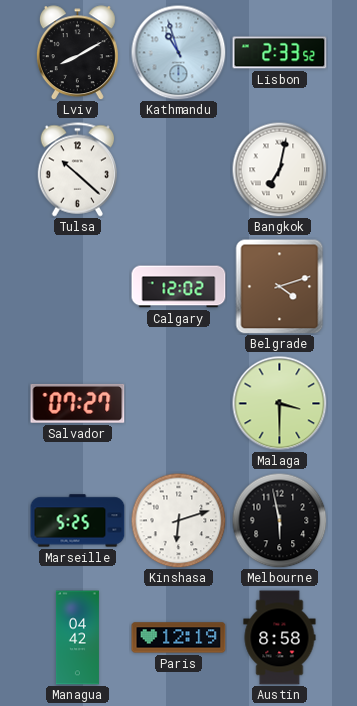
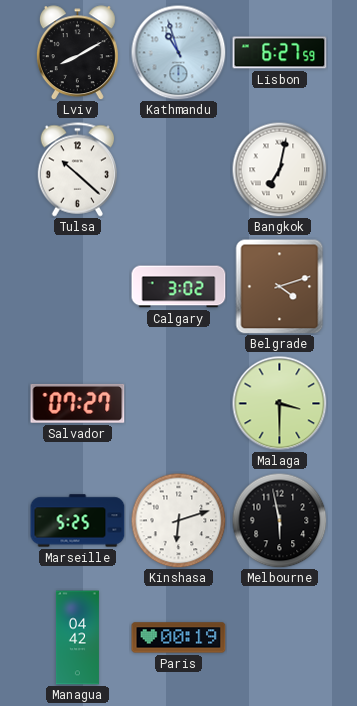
Lisbon: 2:33 -> 6:27
Calgary: 12:02 -> 3:02
Paris: 12:19 -> 00:19
Austin: 8:58 -> none
